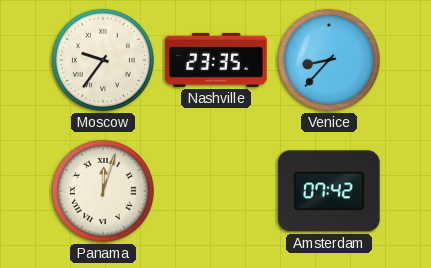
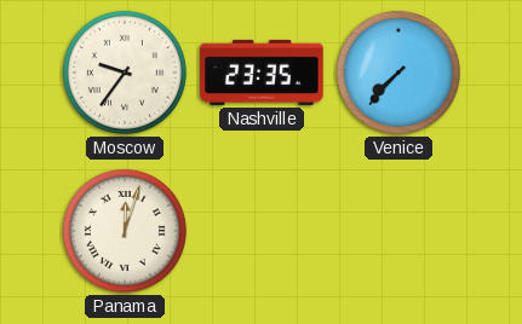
Venice: 8:37 -> 7:37
Amsterdam: 07:42 -> none
